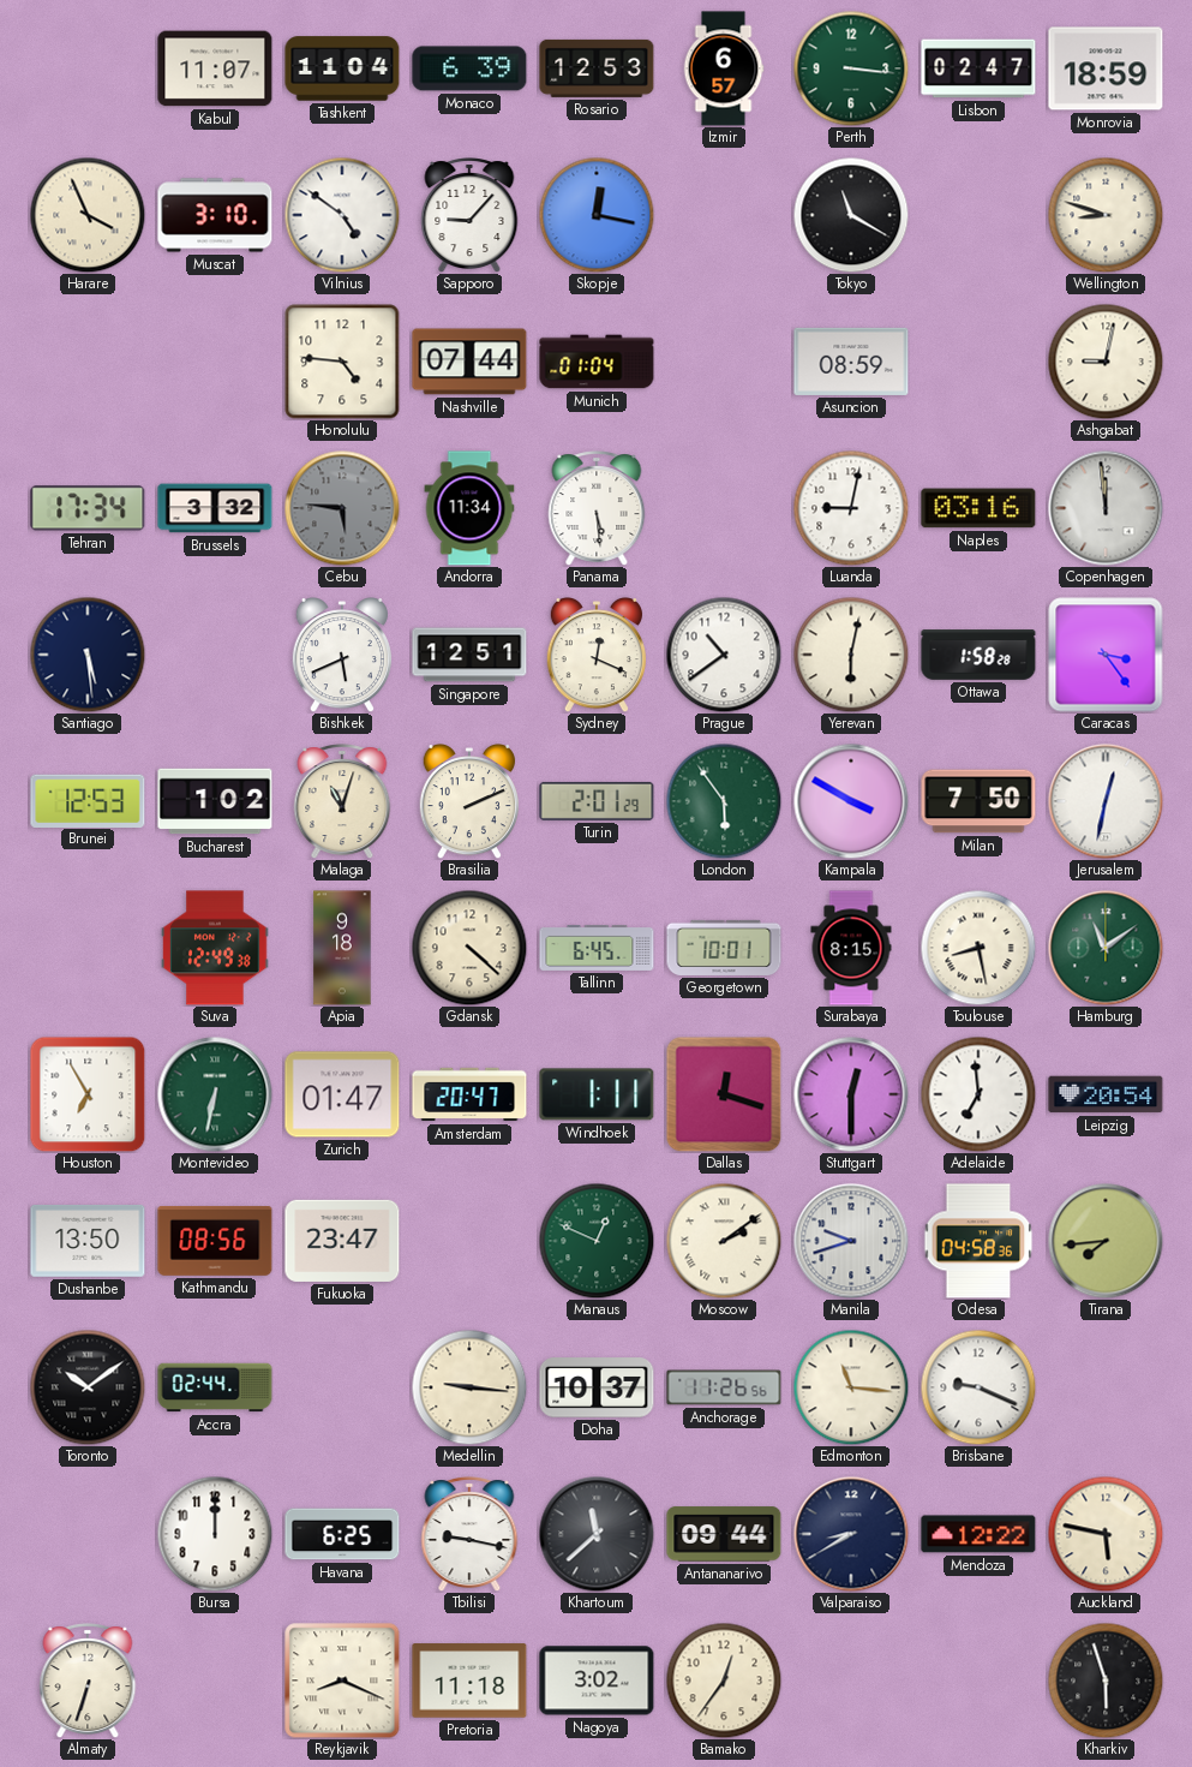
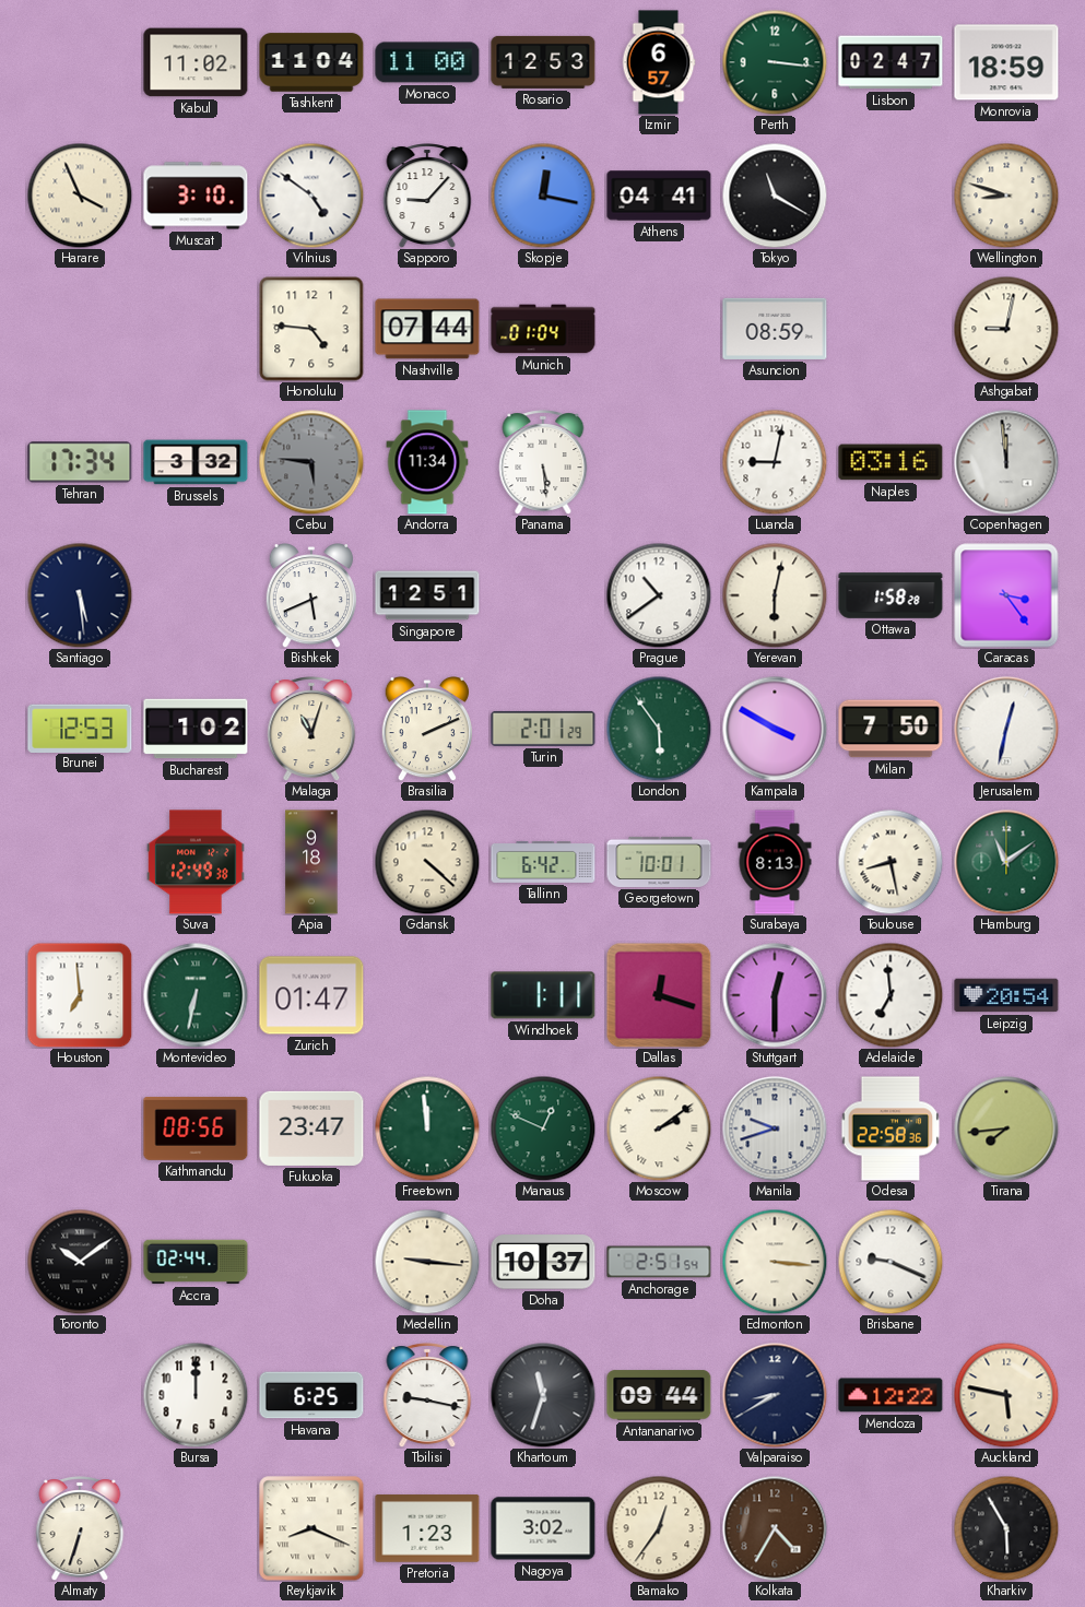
Kabul: 11:07 -> 11:02
Monaco: 6:39 -> 11:00
Athens: none -> 04:41
Sydney: 12:19 -> none
Tallinn: 6:45 -> 6:42
Surabaya: 8:15 -> 8:13
Houston: 6:55 -> 6:59
Amsterdam: 20:47 -> none
Dushanbe: 13:50 -> none
Freetown: none -> 11:59
Odesa: 04:58 -> 22:58
Anchorage: 11:26 -> 2:51
Edmonton: 11:16 -> 3:16
Khartoum: 11:38 -> 11:33
Pretoria: 11:18 -> 1:23
Kolkata: none -> 4:35
Kharkiv: 5:57 -> 5:55
